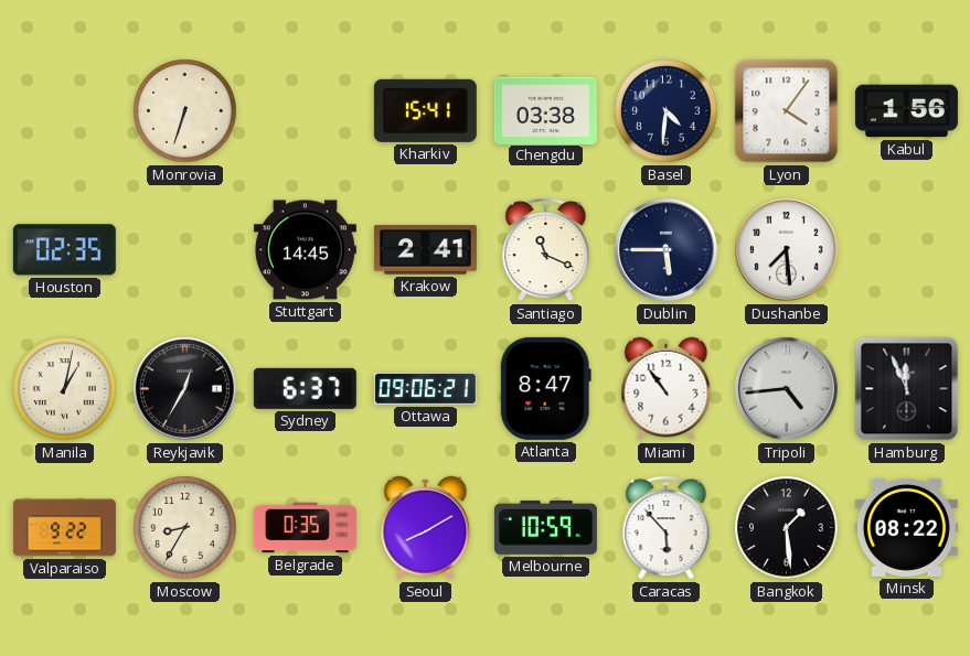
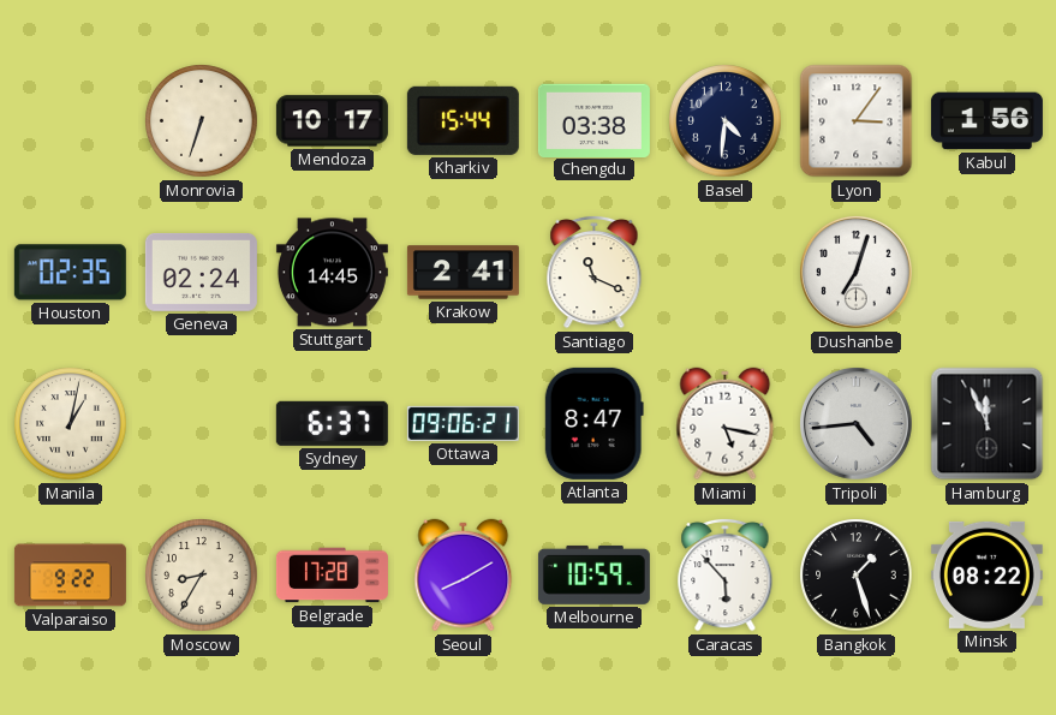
Mendoza: none -> 10:17
Kharkiv: 15:41 -> 15:44
Lyon: 4:06 -> 3:06
Geneva: none -> 02:24
Dublin: 5:45 -> none
Dushanbe: 7:29 -> 7:03
Reykjavik: 12:35 -> none
Miami: 10:54 -> 5:17
Belgrade: 0:35 -> 17:28
Bangkok: 1:29 -> 1:27
